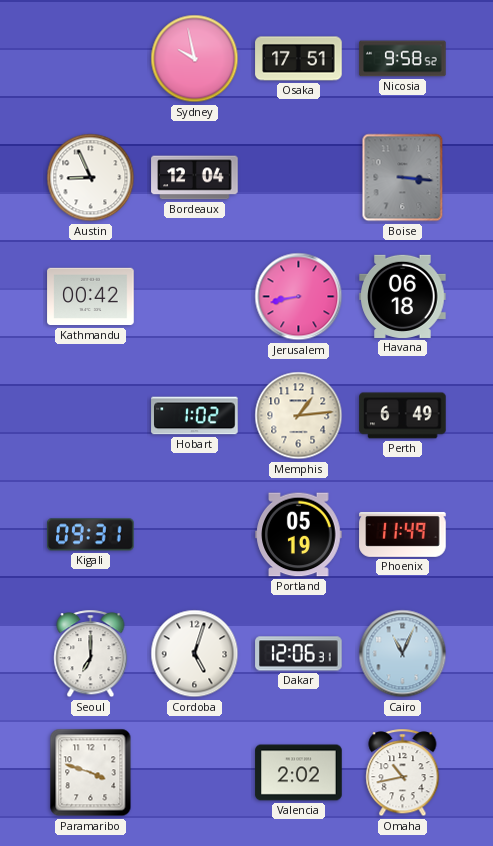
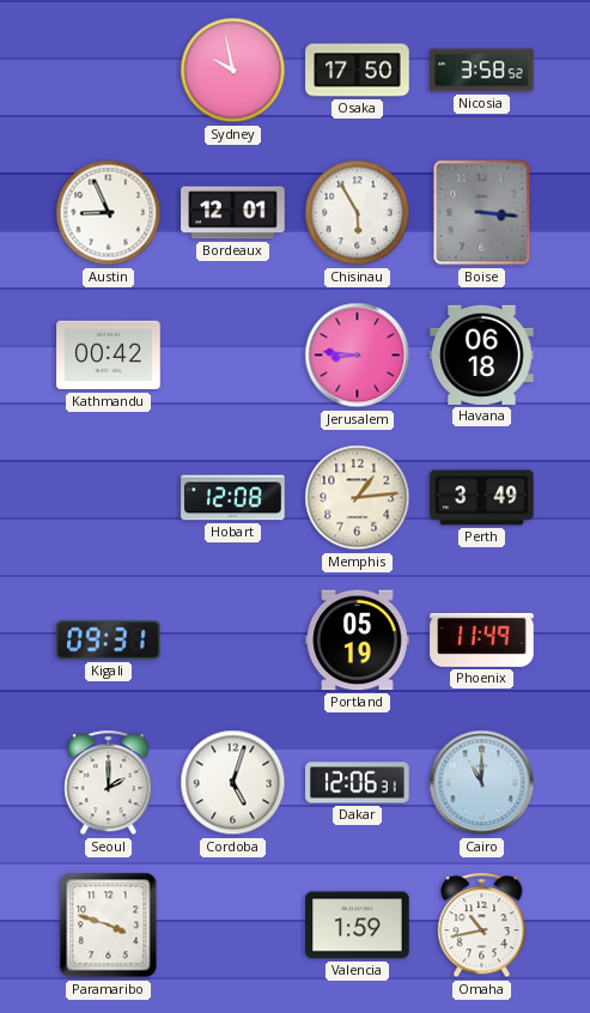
Osaka: 17:51 -> 17:50
Nicosia: 9:58 -> 3:58
Bordeaux: 12:04 -> 12:01
Chisinau: none -> 5:55
Jerusalem: 8:43 -> 8:46
Hobart: 1:02 -> 12:08
Perth: 6:49 -> 3:49
Seoul: 7:00 -> 2:00
Cairo: 11:04 -> 11:00
Valencia: 2:02 -> 1:59
